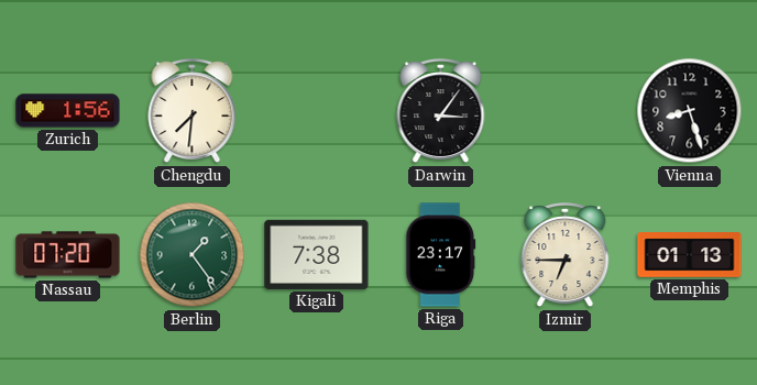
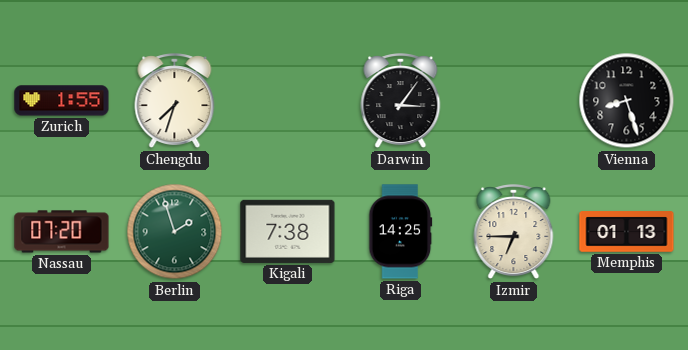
Zurich: 1:56 -> 1:55
Chengdu: 7:31 -> 7:33
Berlin: 1:24 -> 1:57
Riga: 23:17 -> 14:25
